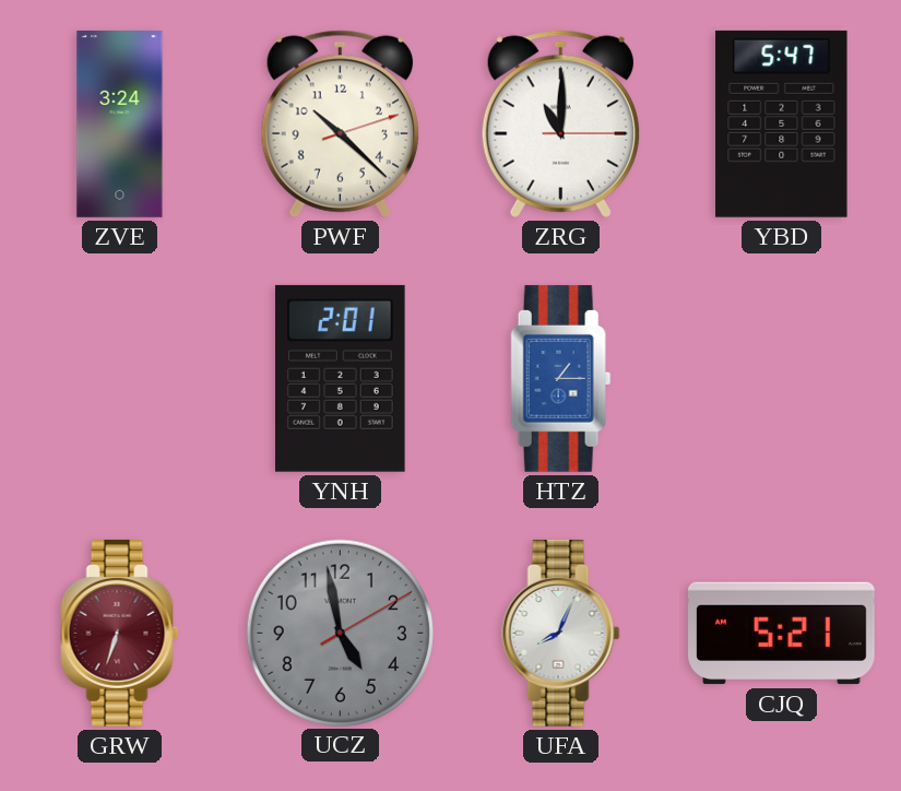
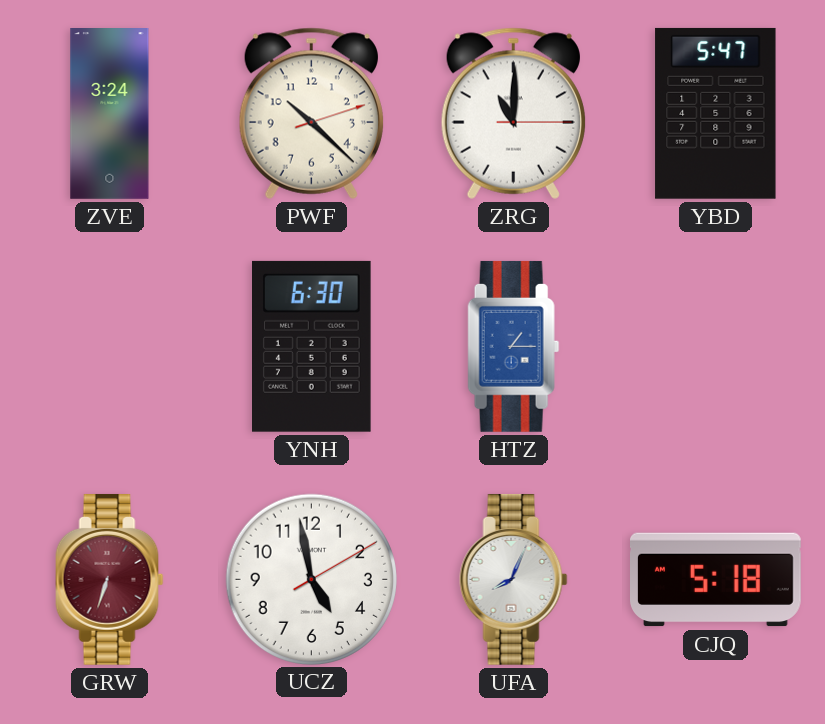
YNH: 2:01 -> 6:30
UCZ dial: grey -> white
CJQ: 5:21 -> 5:18
